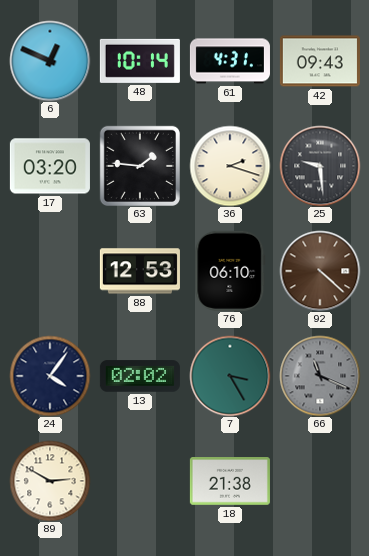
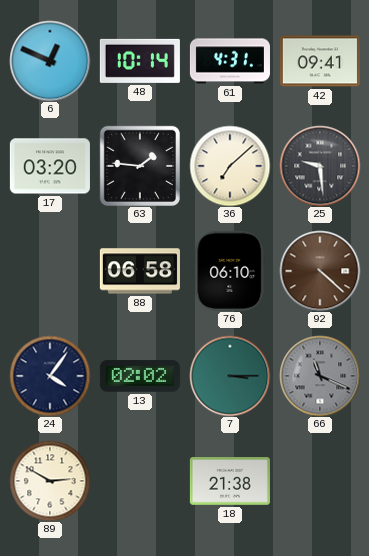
42: 09:43 -> 09:41
36: 2:18 -> 7:08
88: 12:53 -> 06:58
7: 3:25 -> 3:15
